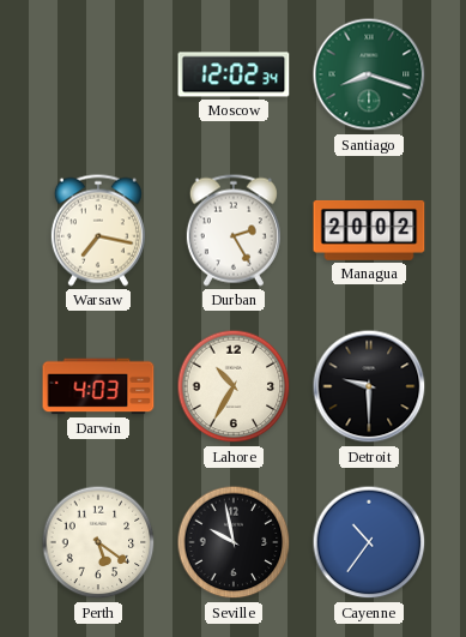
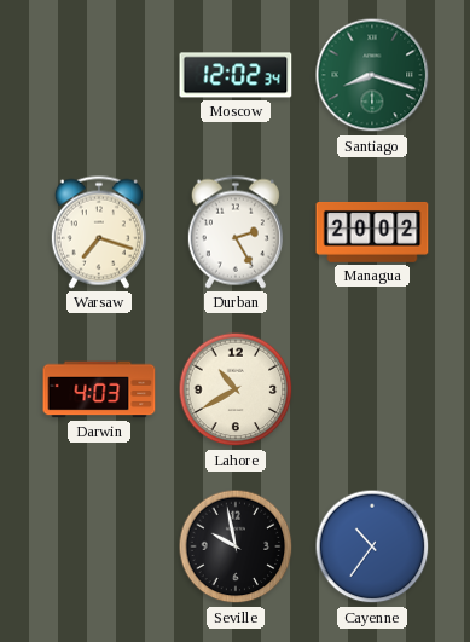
Warsaw: 7:17 -> 7:18
Lahore: 10:35 -> 10:40
Detroit: 9:30 -> none
Perth: 5:21 -> none
